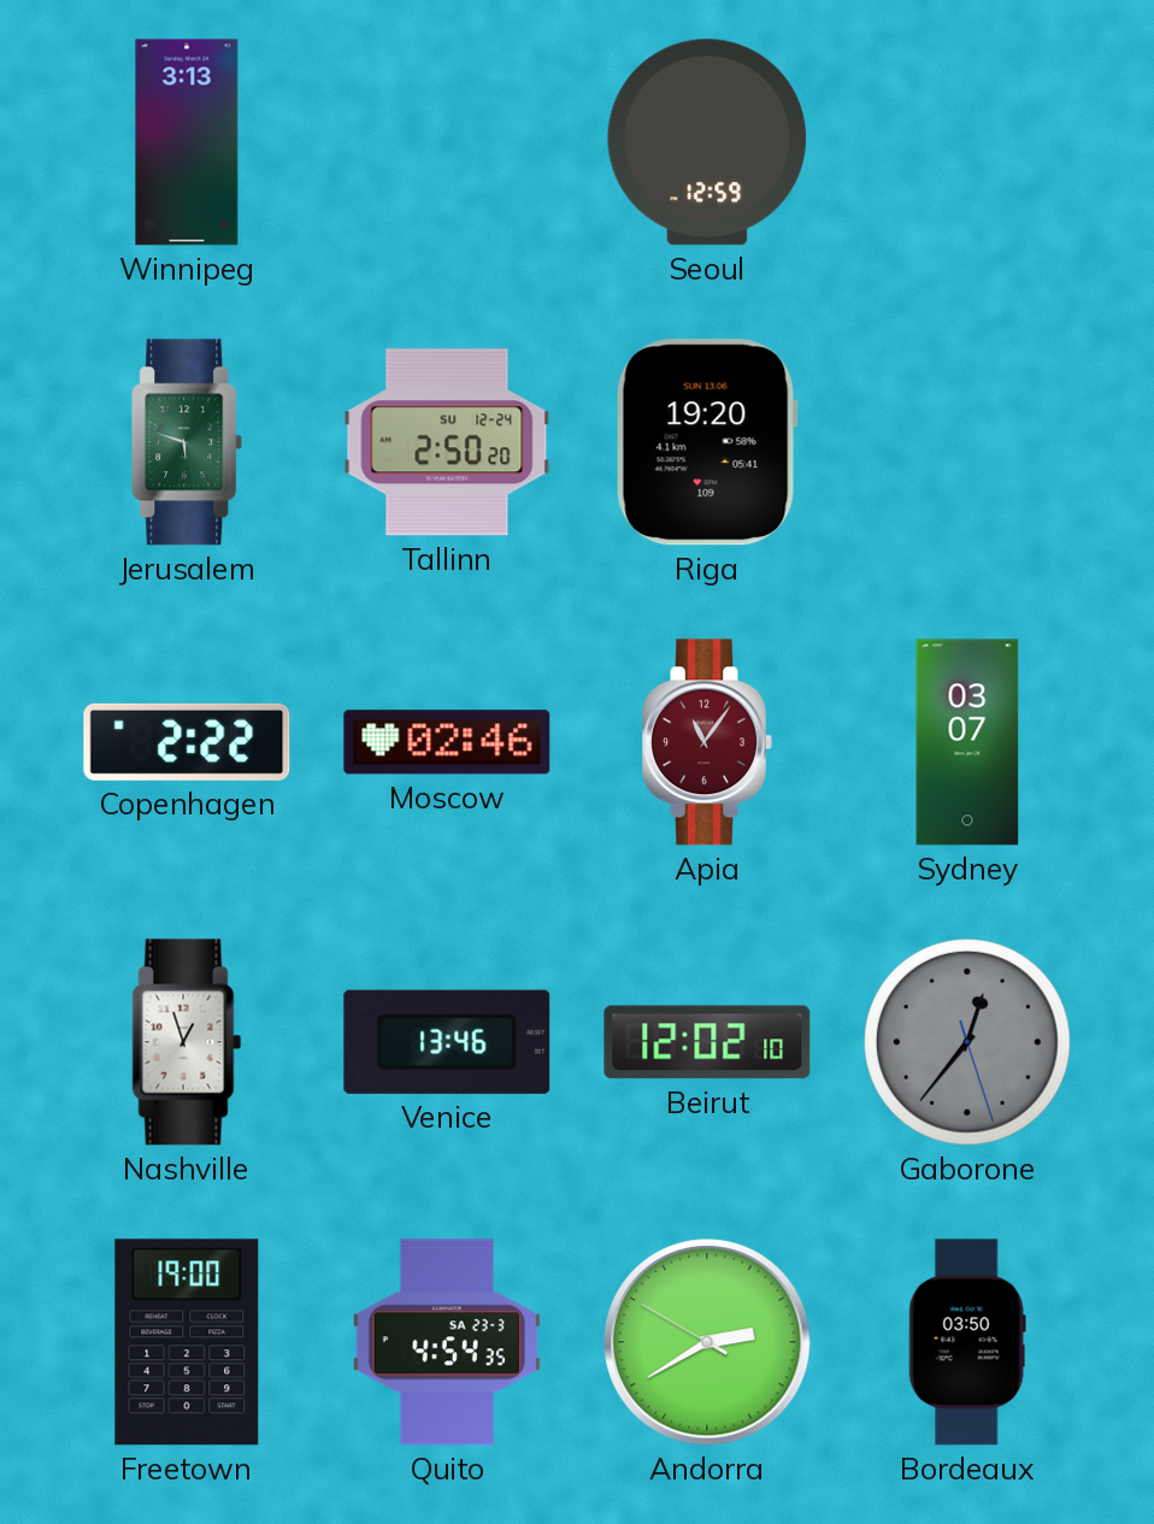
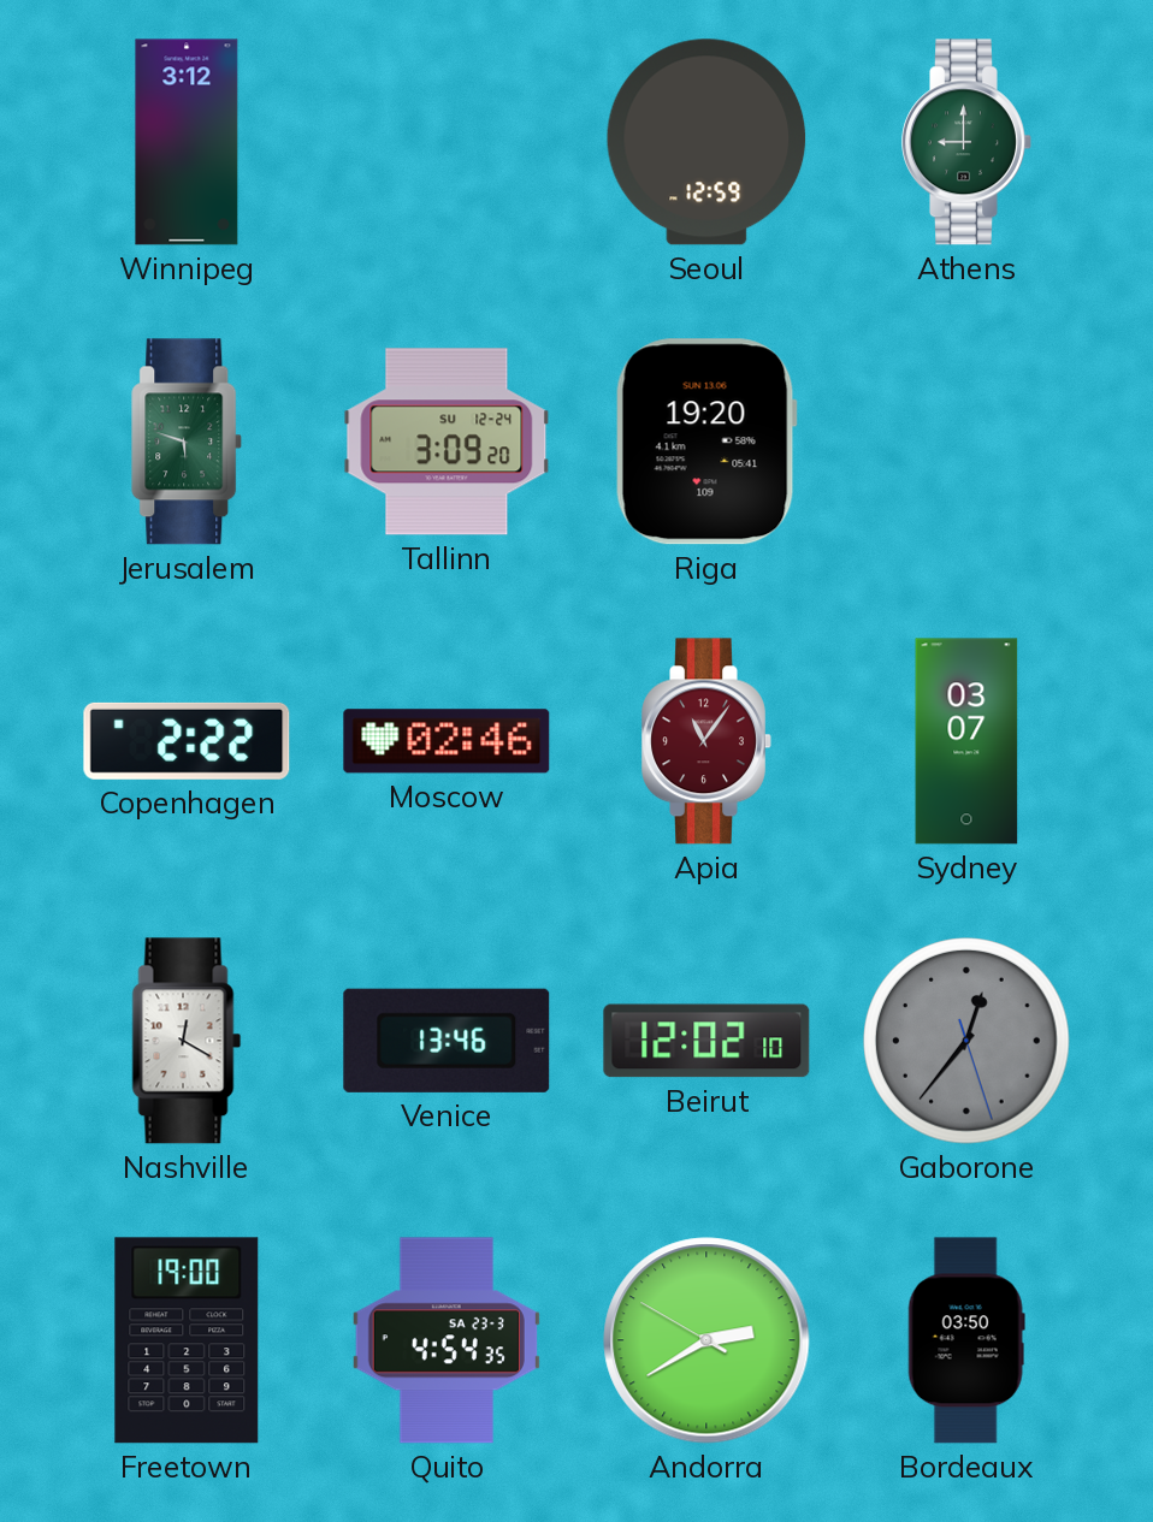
Winnipeg: 3:13 -> 3:12
Athens: none -> 9:00
Tallinn: 2:50 -> 3:09
Nashville: 12:57 -> 12:20
